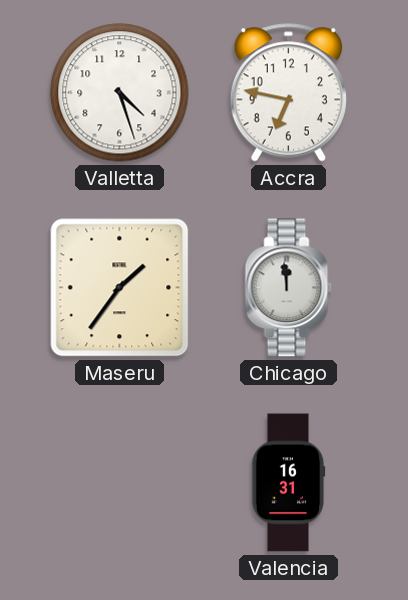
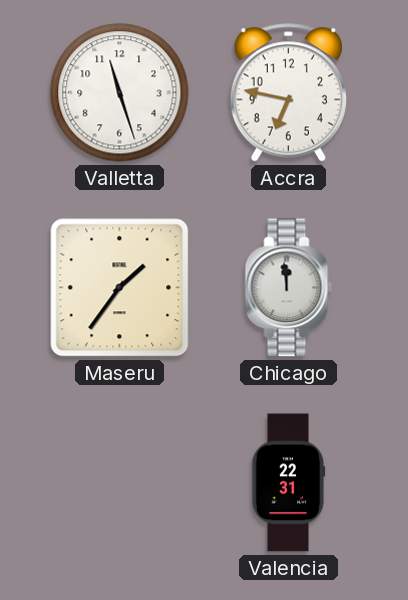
Valletta: 4:27 -> 11:27
Valencia: 16:31 -> 22:31
